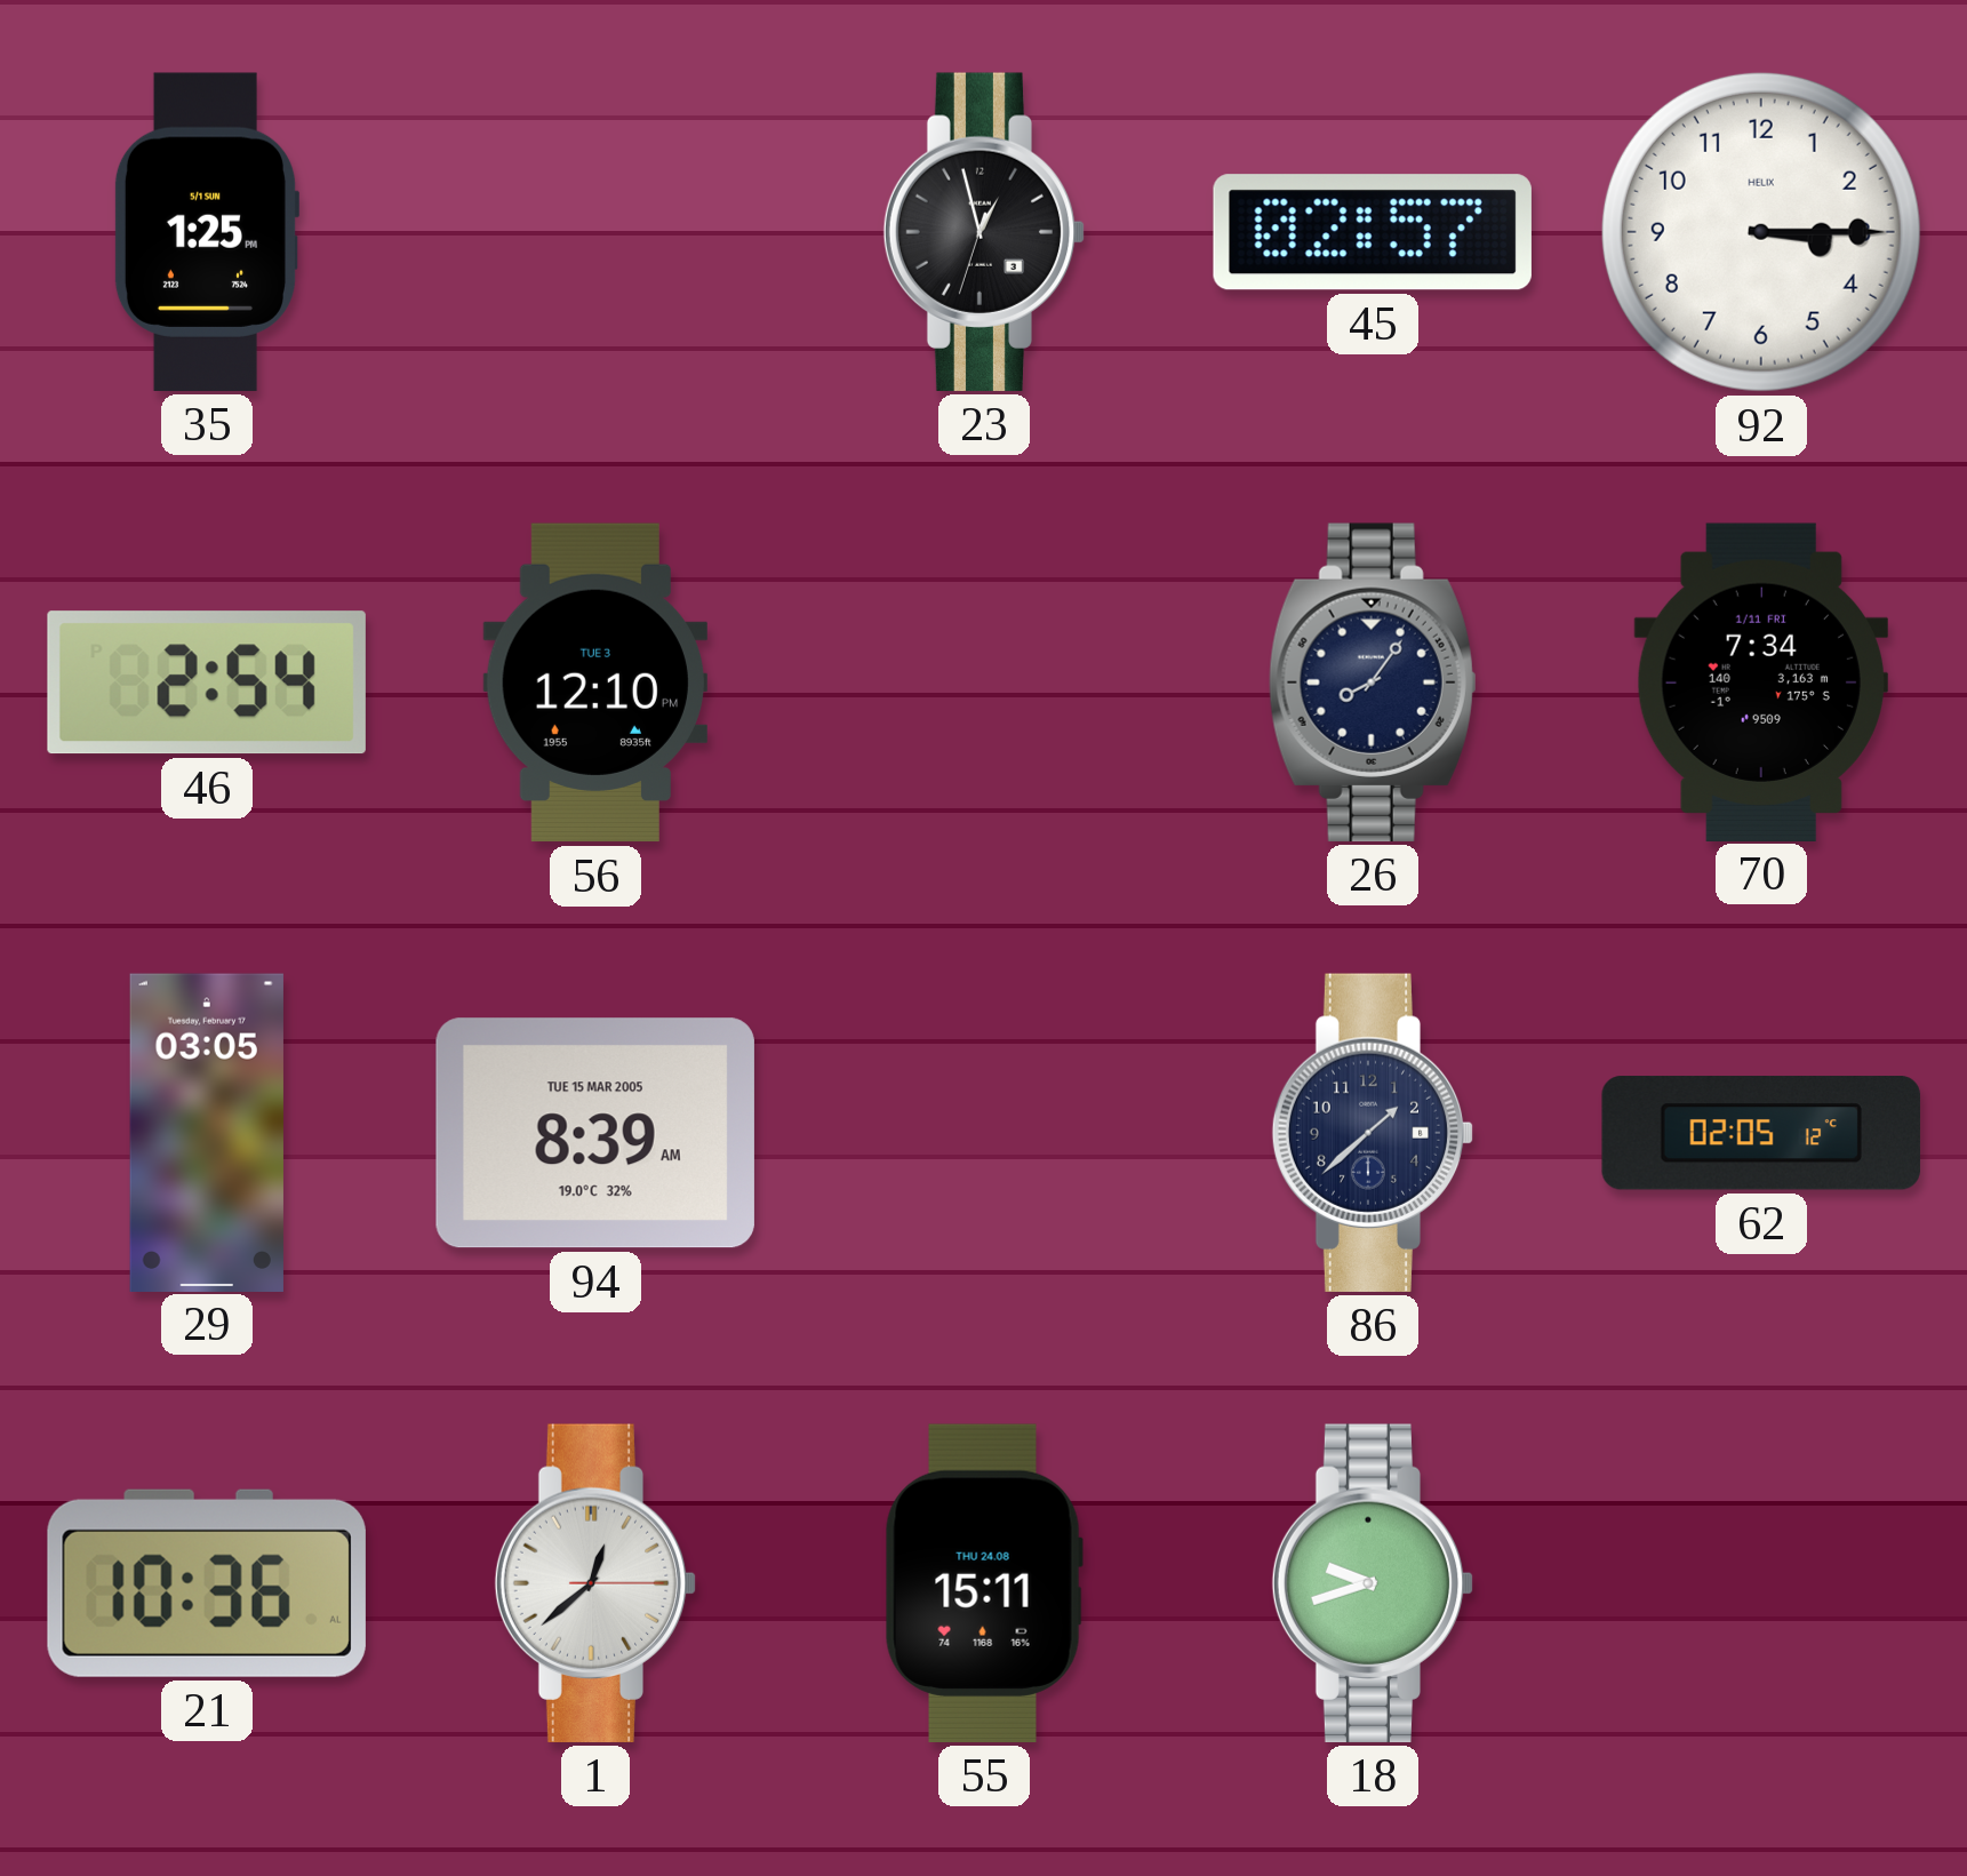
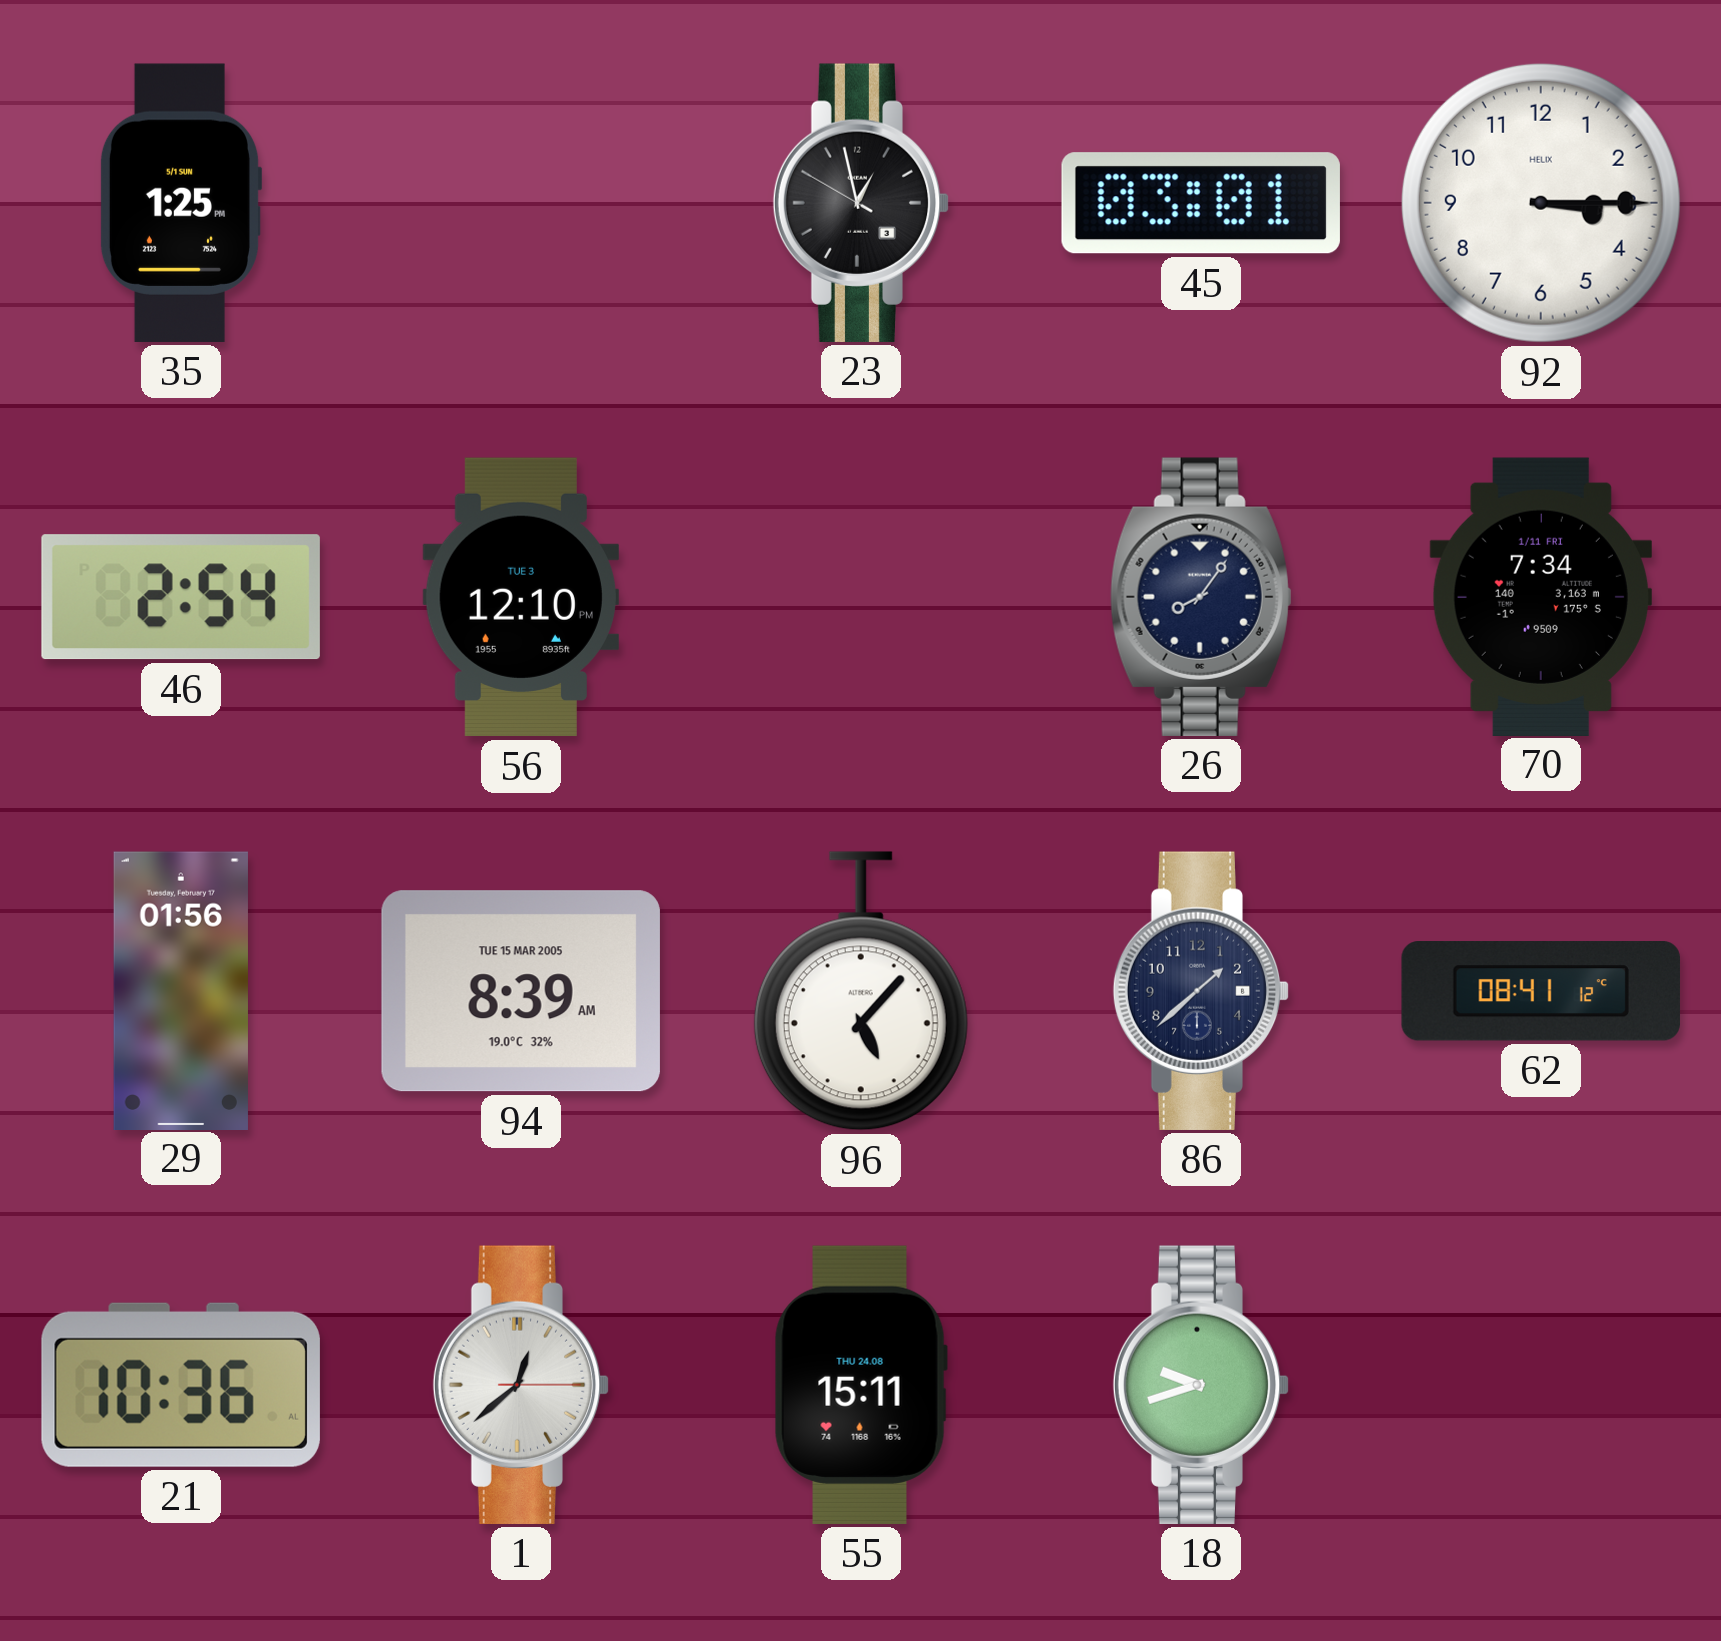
23: 12:57:33 -> 12:57:50
45: 02:57 -> 03:01
29: 03:05 -> 01:56
96: none -> 5:07
62: 02:05 -> 08:41
